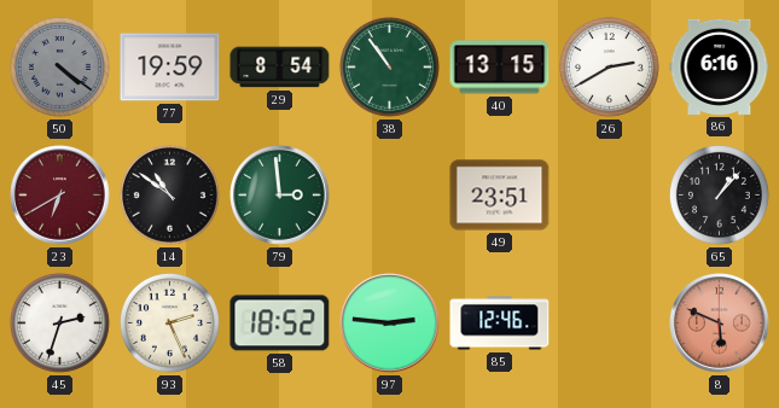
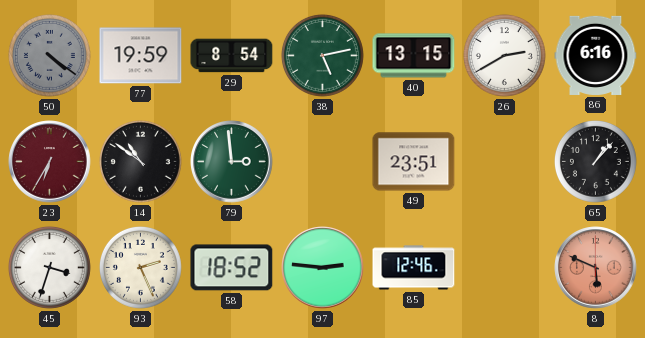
38: 10:54 -> 5:13
23: 6:40 -> 6:35
45: 2:33 -> 3:33
